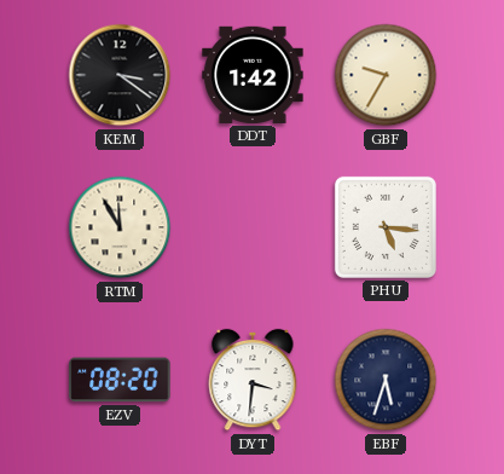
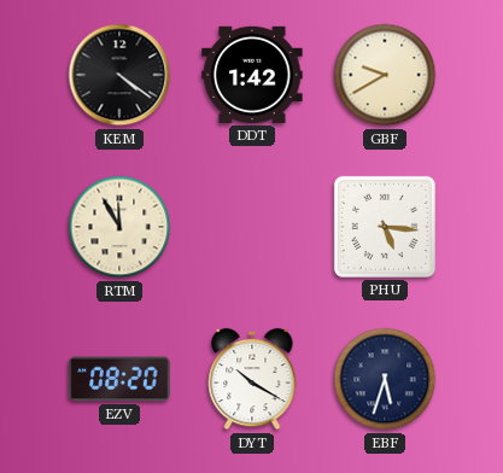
KEM: 3:21 -> 4:21
GBF: 9:35 -> 9:40
DYT: 3:31 -> 10:20
